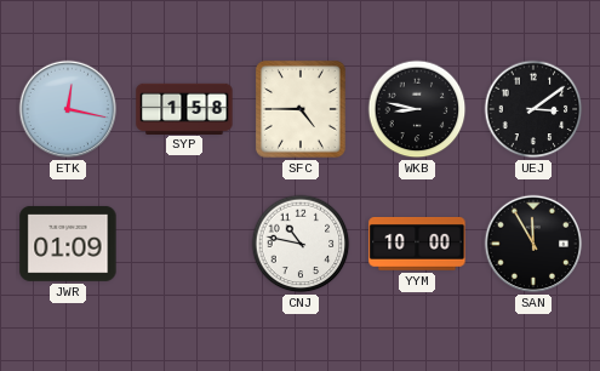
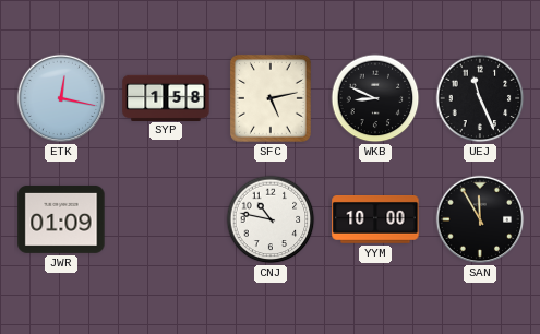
SFC: 4:45 -> 5:13
WKB: 8:47 -> 8:49
UEJ: 3:09 -> 11:26
